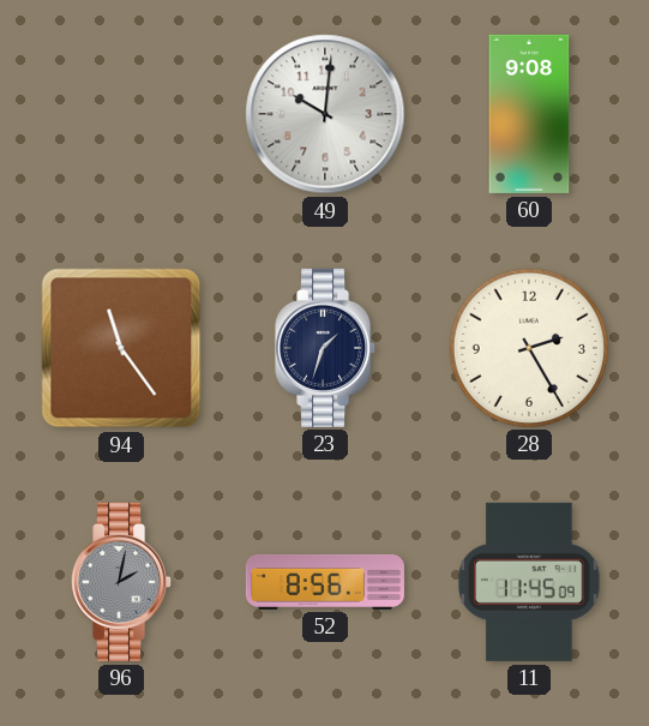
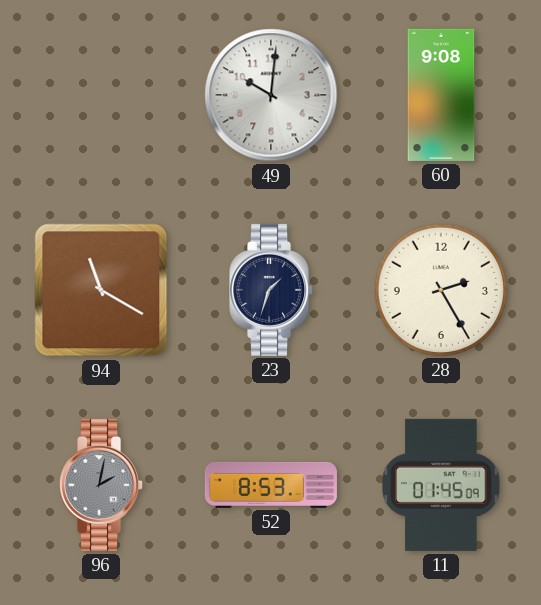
94: 11:24 -> 11:20
52: 8:56 -> 8:53
11: 11:45 -> 01:45
